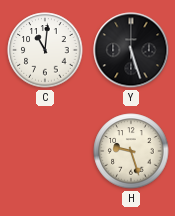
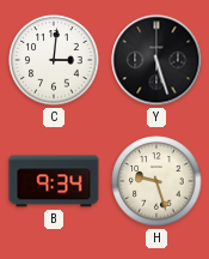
C: 11:01 -> 3:01
B: none -> 9:34
